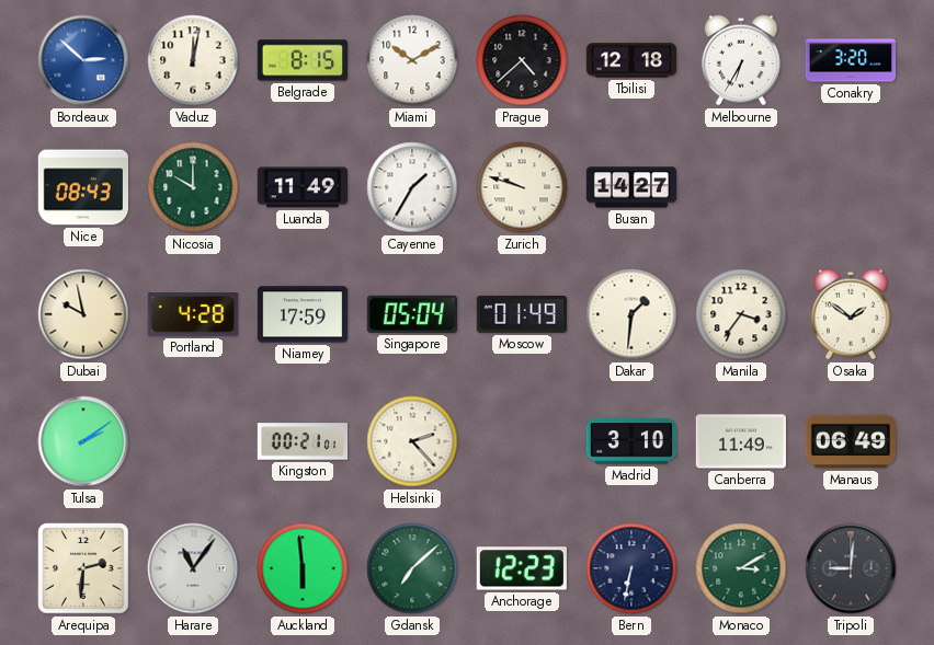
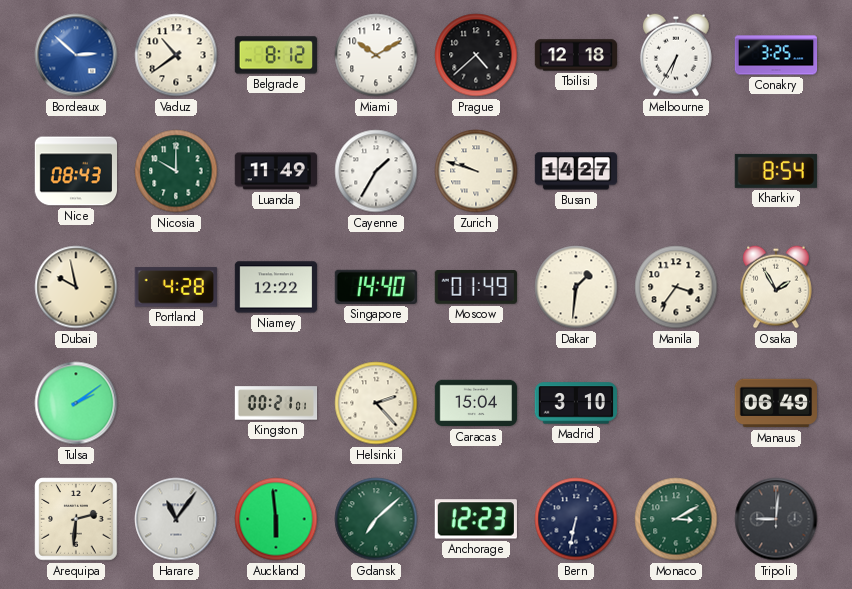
Vaduz: 12:02 -> 10:39
Belgrade: 8:15 -> 8:12
Conakry: 3:20 -> 3:25
Kharkiv: none -> 8:54
Niamey: 17:59 -> 12:22
Singapore: 05:04 -> 14:40
Osaka: 1:51 -> 1:55
Caracas: none -> 15:04
Canberra: 11:49 -> none
